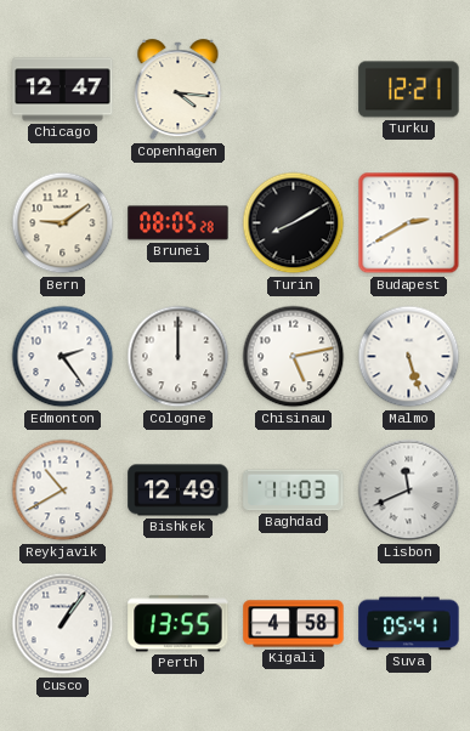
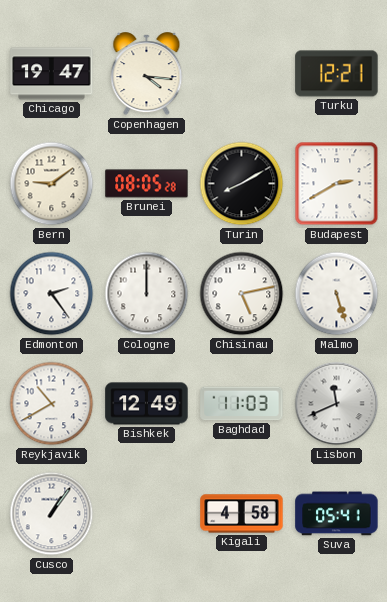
Chicago: 12:47 -> 19:47
Perth: 13:55 -> none
